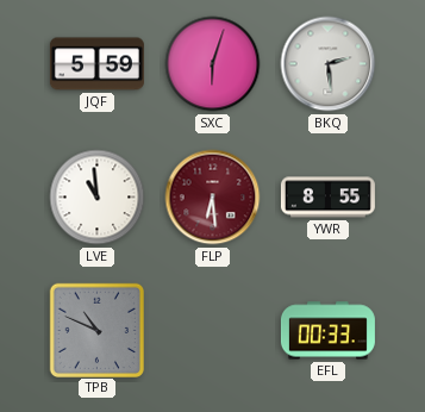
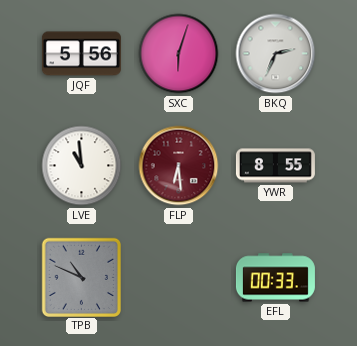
JQF: 5:59 -> 5:56
BKQ: 2:29 -> 2:34
